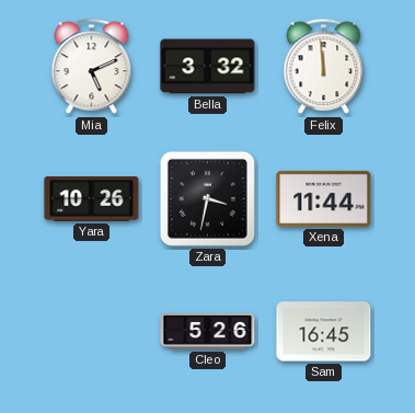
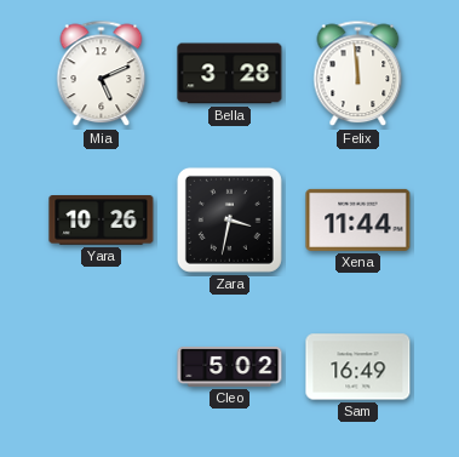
Bella: 3:32 -> 3:28
Cleo: 5:26 -> 5:02
Sam: 16:45 -> 16:49
